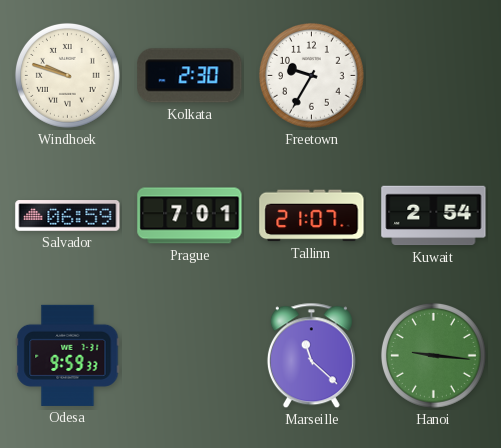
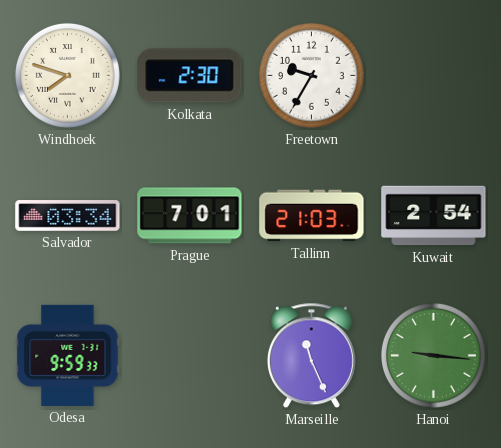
Windhoek: 9:48 -> 7:48
Salvador: 06:59 -> 03:34
Tallinn: 21:07 -> 21:03
Marseille: 11:22 -> 11:26
